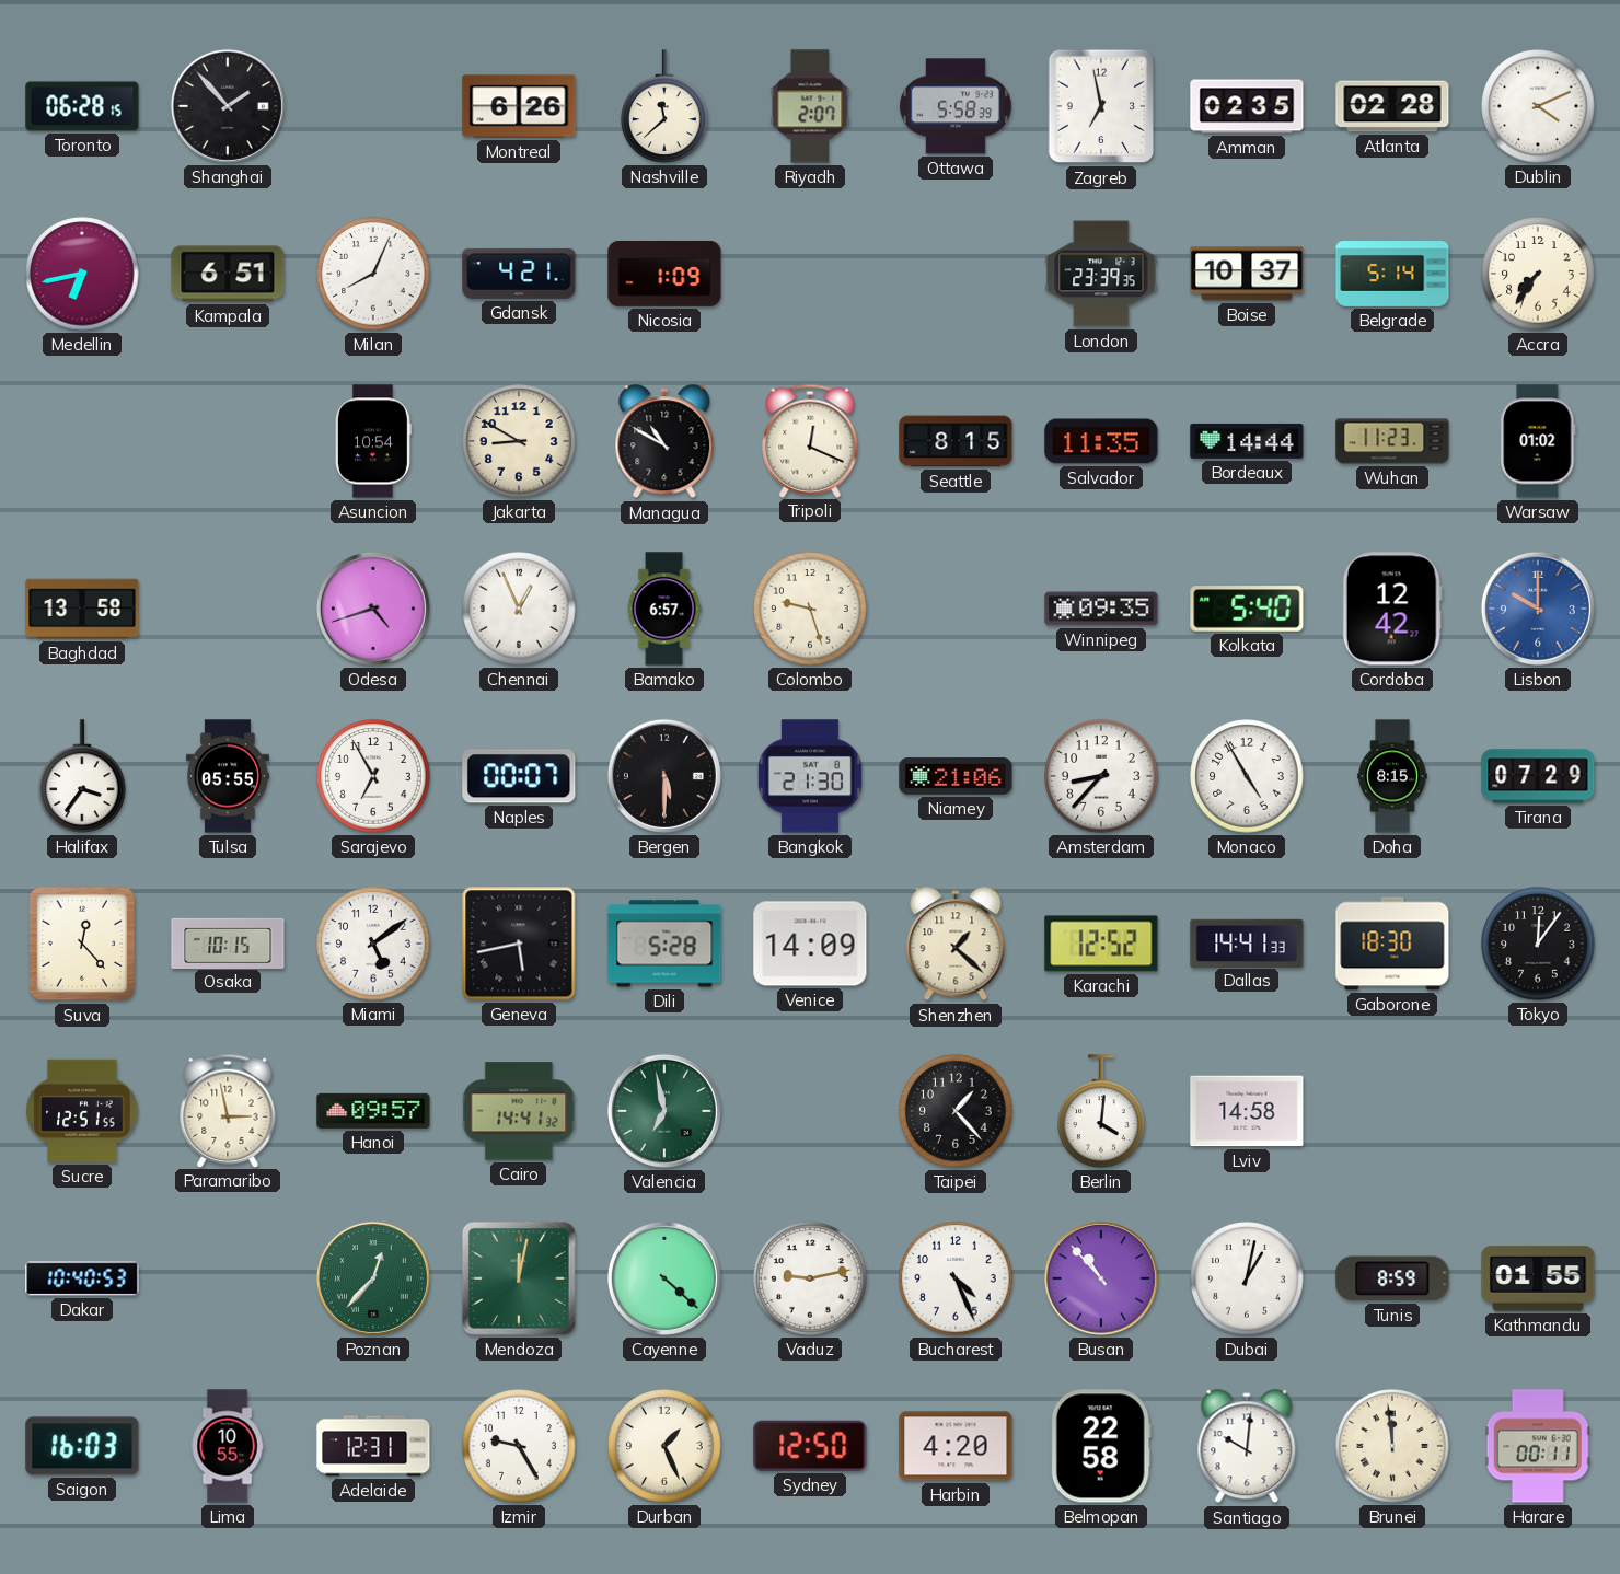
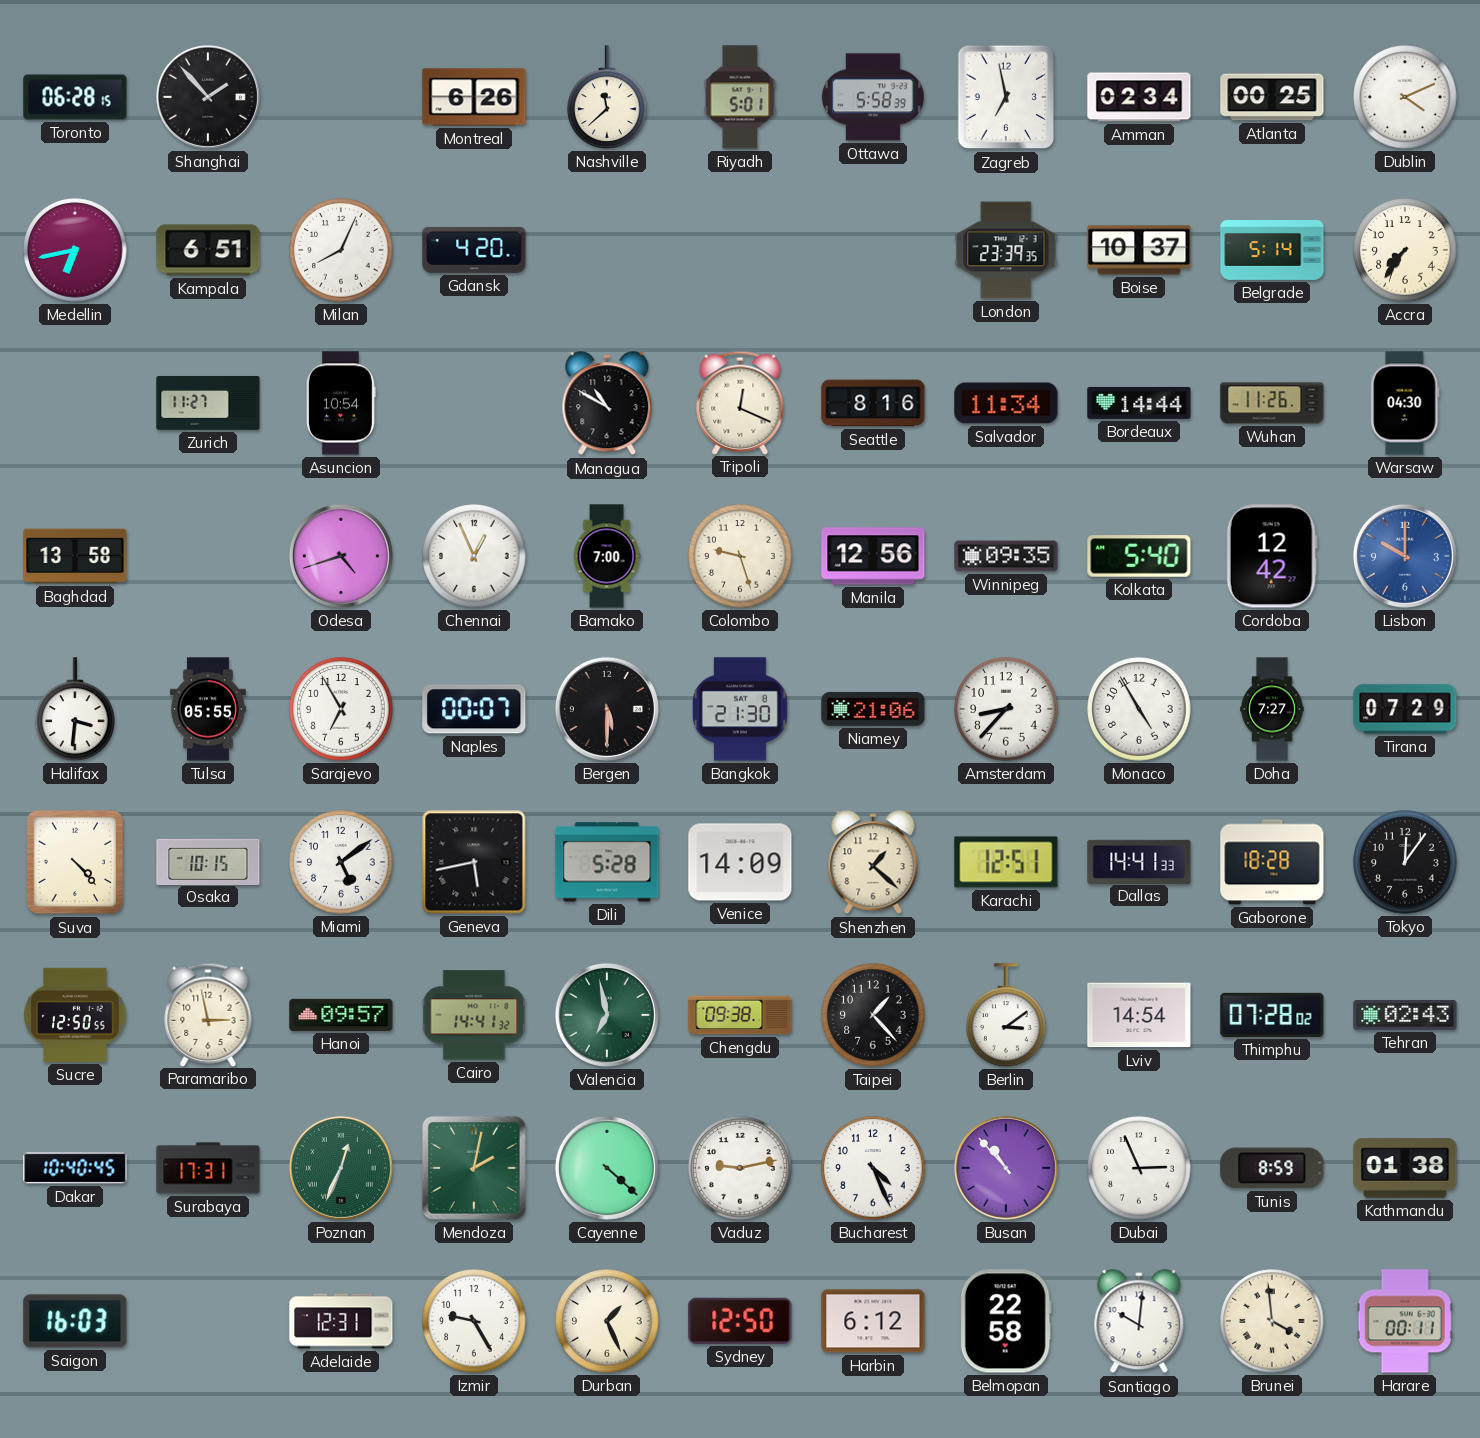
Riyadh: 2:07 -> 5:01
Amman: 02:35 -> 02:34
Atlanta: 02:28 -> 00:25
Gdansk: 4:21 -> 4:20
Nicosia: 1:09 -> none
Zurich: none -> 11:27
Jakarta: 8:50 -> none
Seattle: 8:15 -> 8:16
Salvador: 11:35 -> 11:34
Wuhan: 11:23 -> 11:26
Warsaw: 01:02 -> 04:30
Bamako: 6:57 -> 7:00
Manila: none -> 12:56
Halifax: 3:36 -> 3:31
Doha: 8:15 -> 7:27
Suva: 12:23 -> 4:23
Karachi: 12:52 -> 12:51
Gaborone: 18:30 -> 18:28
Sucre: 12:51 -> 12:50
Chengdu: none -> 09:38
Berlin: 4:01 -> 3:09
Lviv: 14:58 -> 14:54
Thimphu: none -> 07:28
Tehran: none -> 02:43
Dakar: 10:40:53 -> 10:40:45
Surabaya: none -> 17:31
Poznan: 12:37 -> 12:34
Mendoza: 12:02 -> 2:02
Dubai: 1:02 -> 2:56
Kathmandu: 01:55 -> 01:38
Lima: 10:55 -> none
Harbin: 4:20 -> 6:12
Brunei: 11:59 -> 3:59
